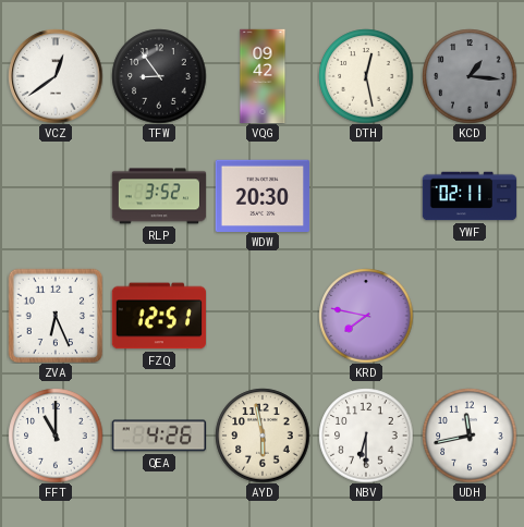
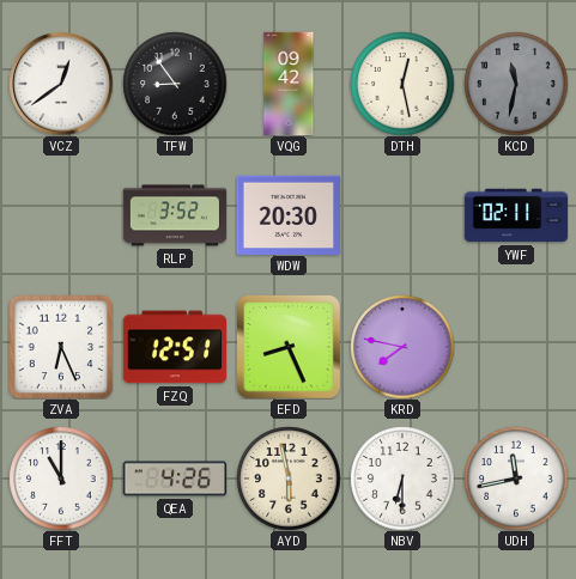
KCD: 1:16 -> 11:32
EFD: none -> 8:26
